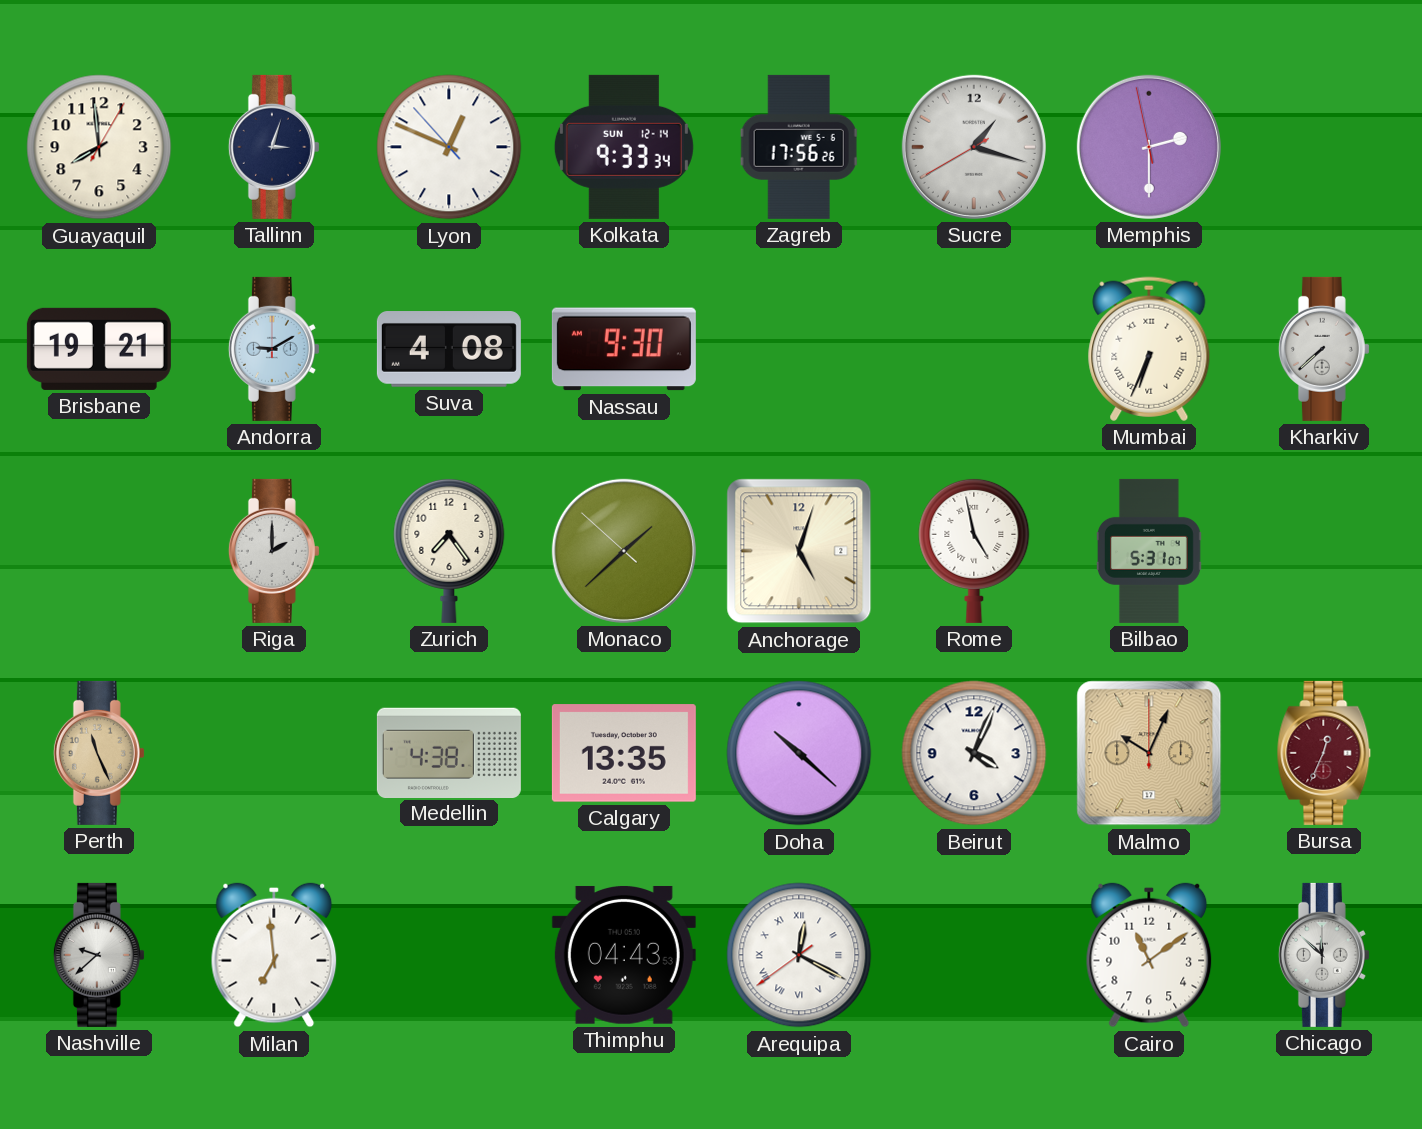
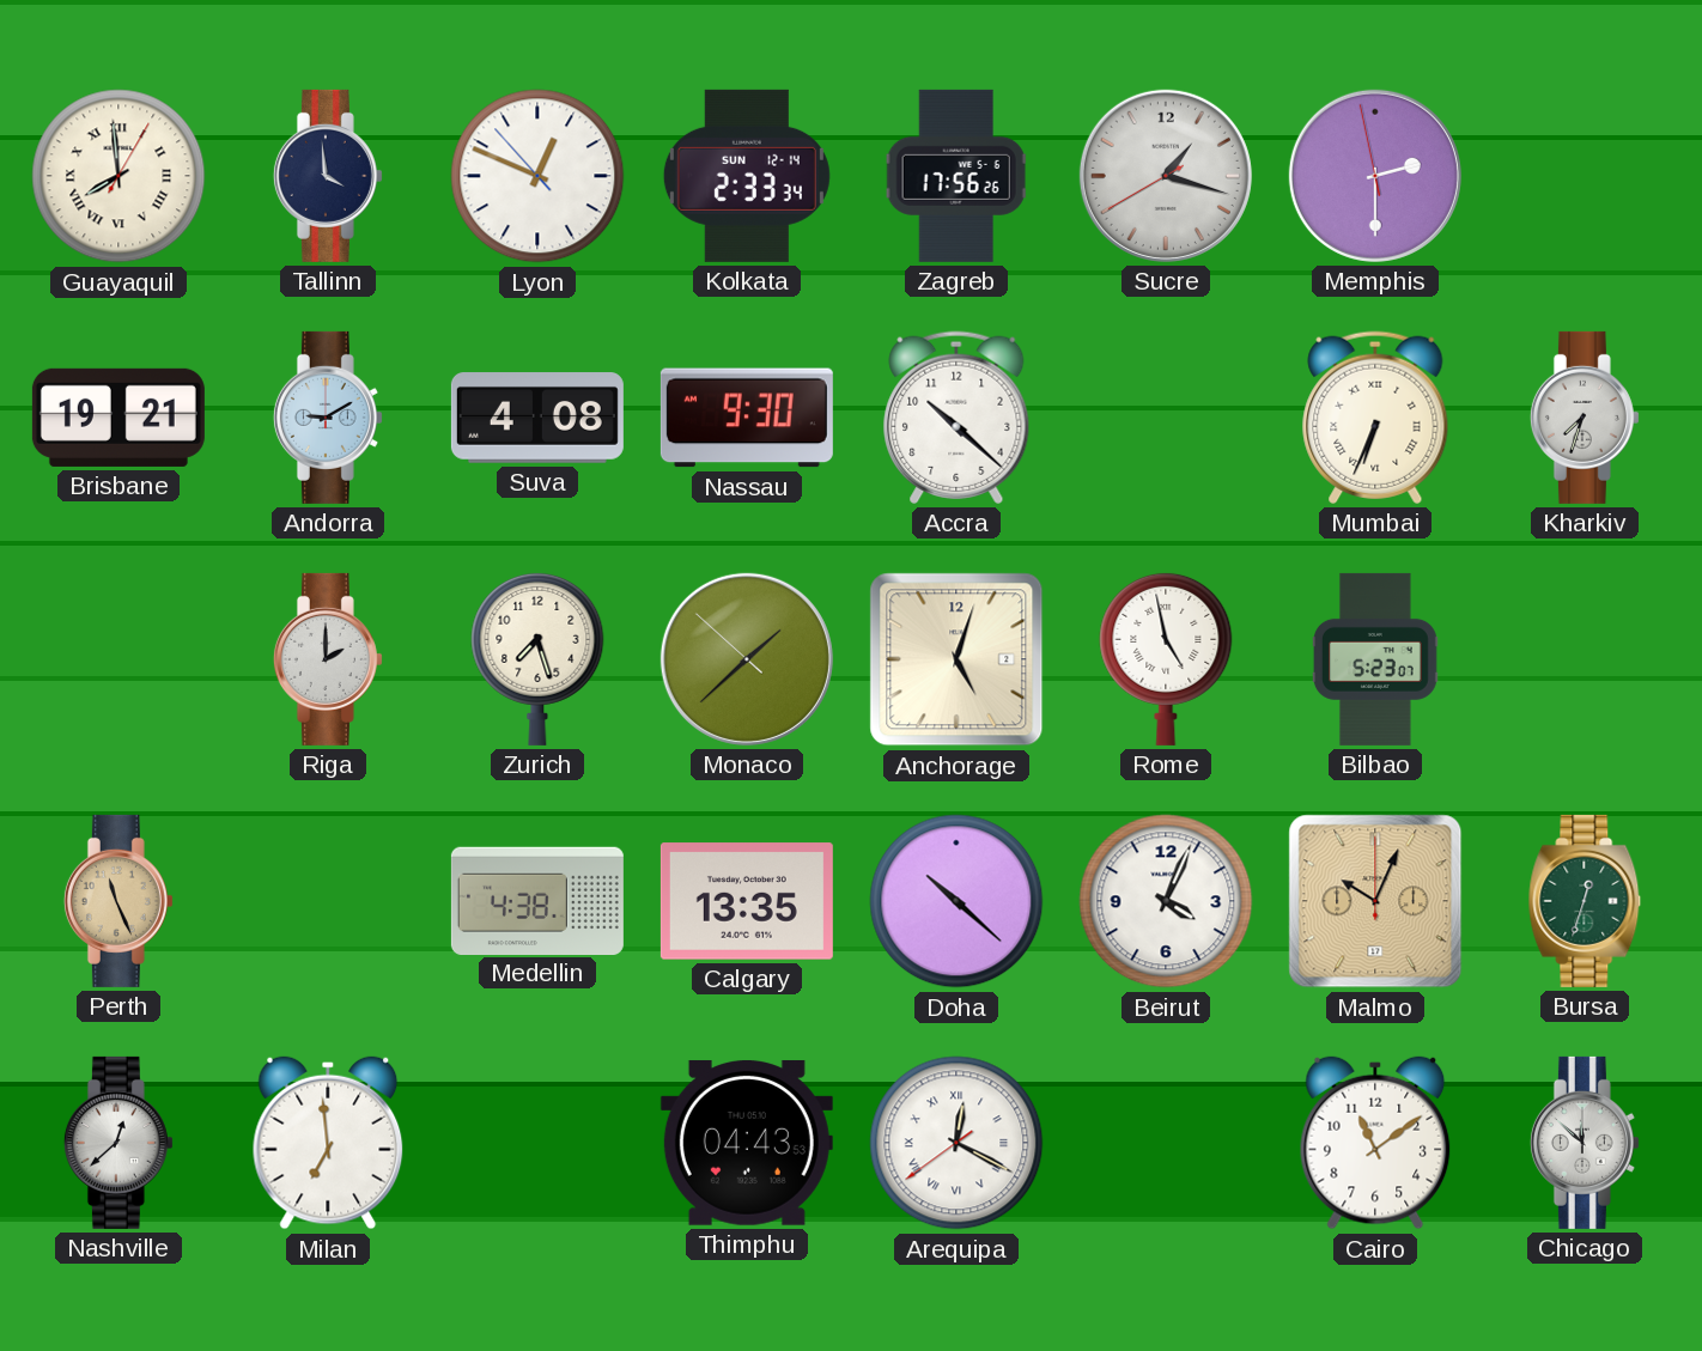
Guayaquil numerals: Arabic -> Roman
Tallinn: 3:03 -> 3:59
Kolkata: 9:33 -> 2:33
Accra: none -> 10:22
Kharkiv: 7:38 -> 7:33
Zurich: 7:24 -> 7:27
Bilbao: 5:31 -> 5:23
Bursa: 12:34 -> 12:33
Bursa dial: burgundy -> green
Nashville: 9:38 -> 12:38
